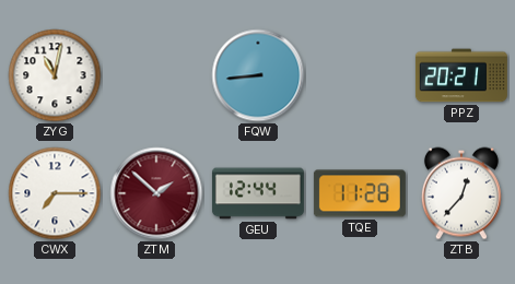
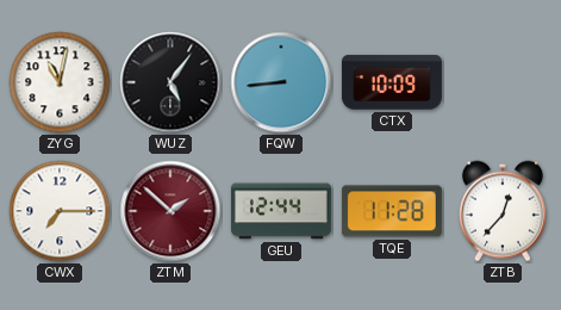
WUZ: none -> 5:06
CTX: none -> 10:09
PPZ: 20:21 -> none
